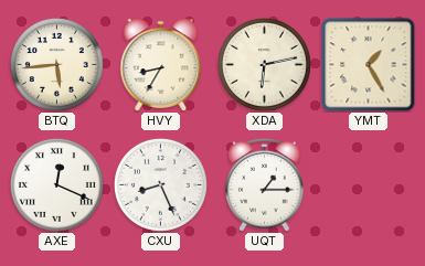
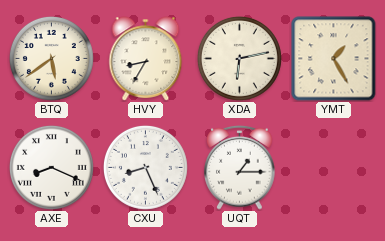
BTQ: 5:44 -> 5:39
AXE: 12:19 -> 8:19
